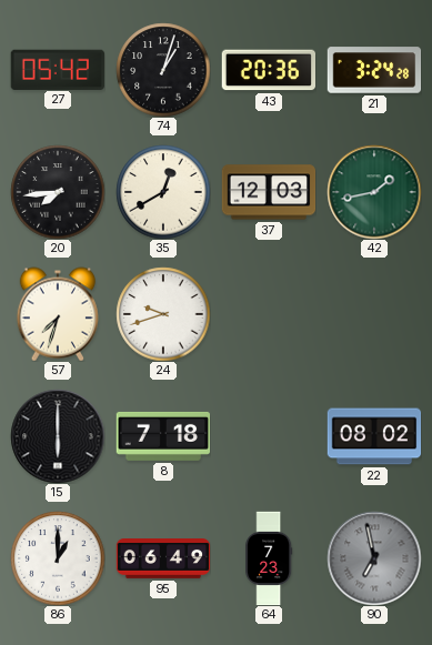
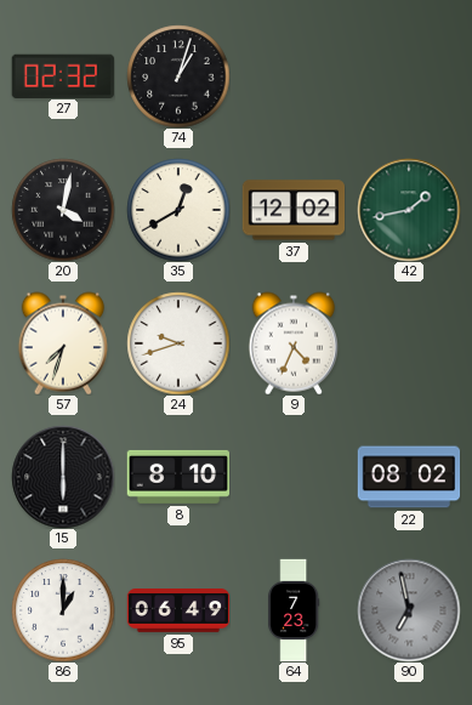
27: 05:42 -> 02:32
43: 20:36 -> none
21: 3:24 -> none
20: 7:44 -> 4:02
37: 12:03 -> 12:02
9: none -> 4:34
8: 7:18 -> 8:10
